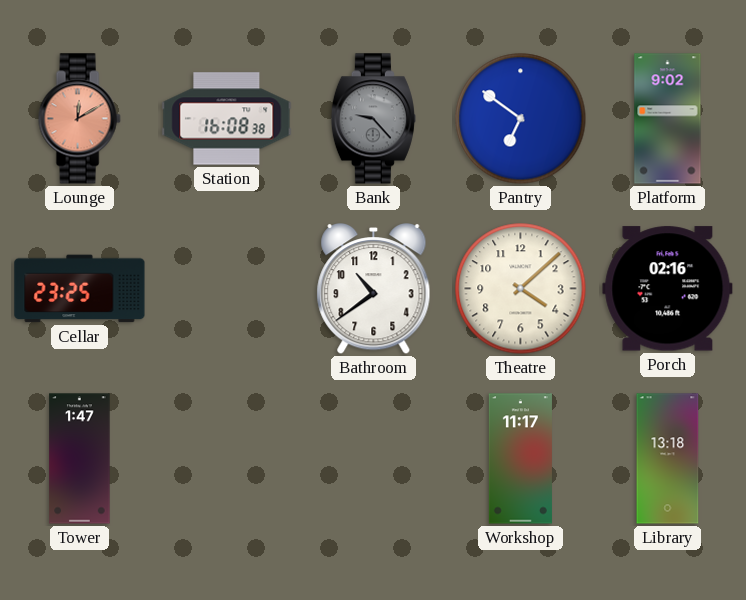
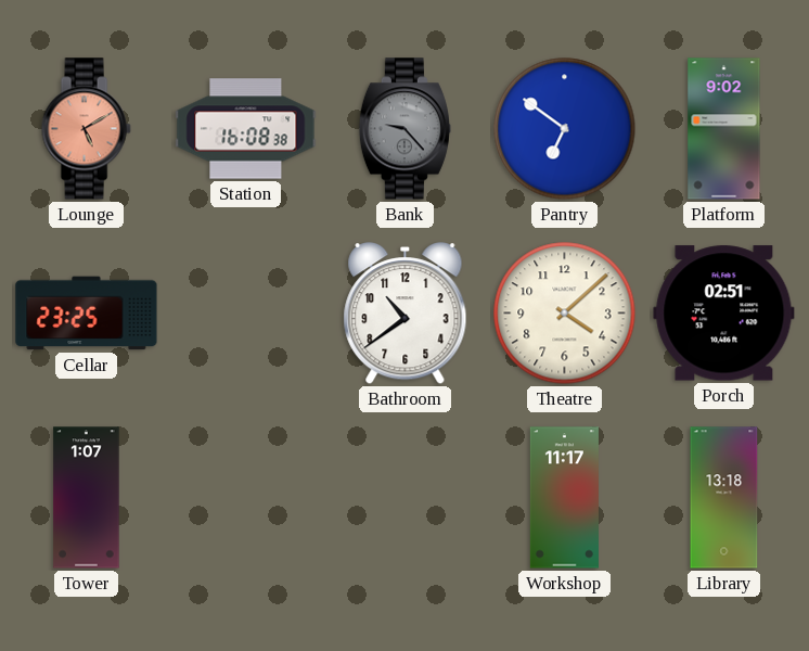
Lounge: 12:10 -> 5:10
Porch: 02:16 -> 02:51
Tower: 1:47 -> 1:07
